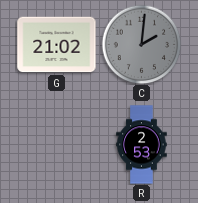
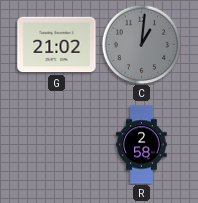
C: 2:01 -> 1:01
R: 2:53 -> 2:58
